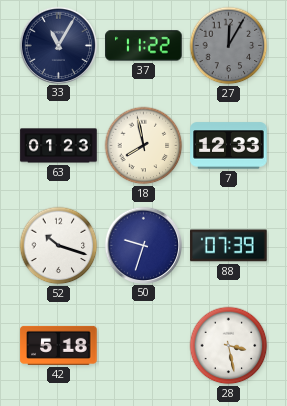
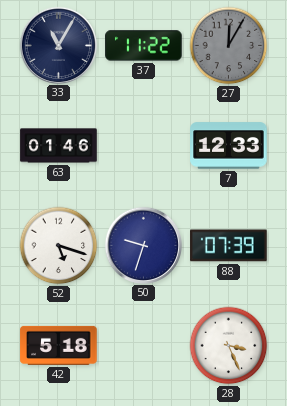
63: 01:23 -> 01:46
18: 7:58 -> none
52: 10:18 -> 5:18
28: 3:28 -> 3:26
